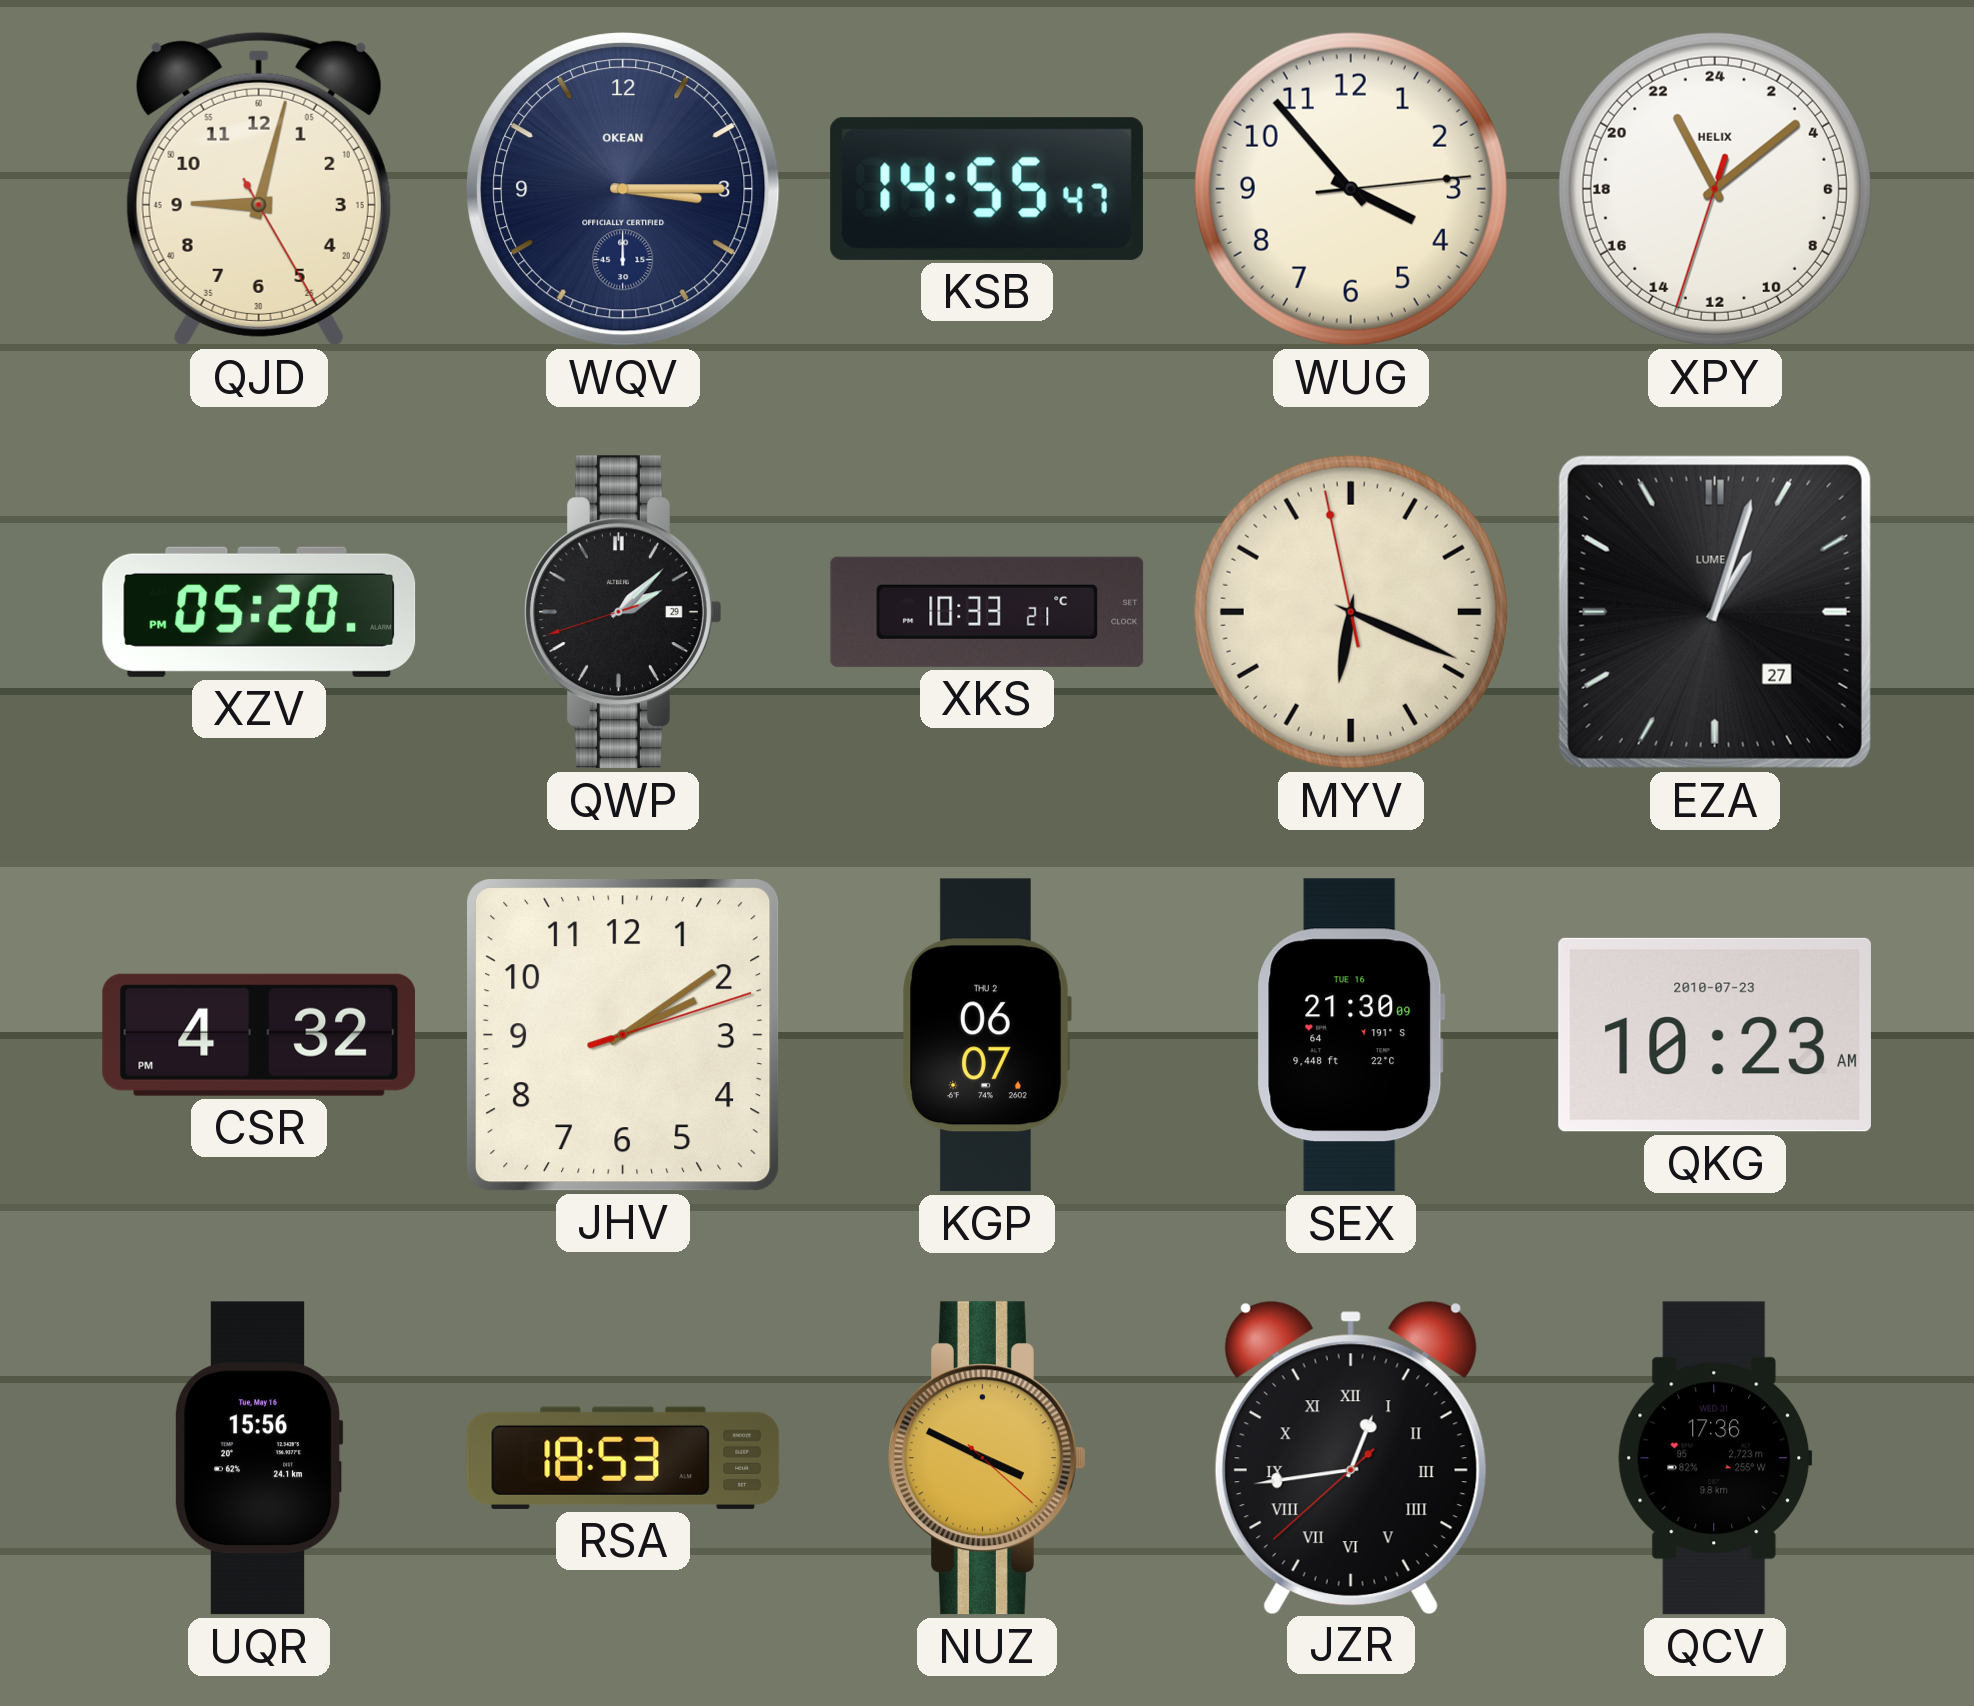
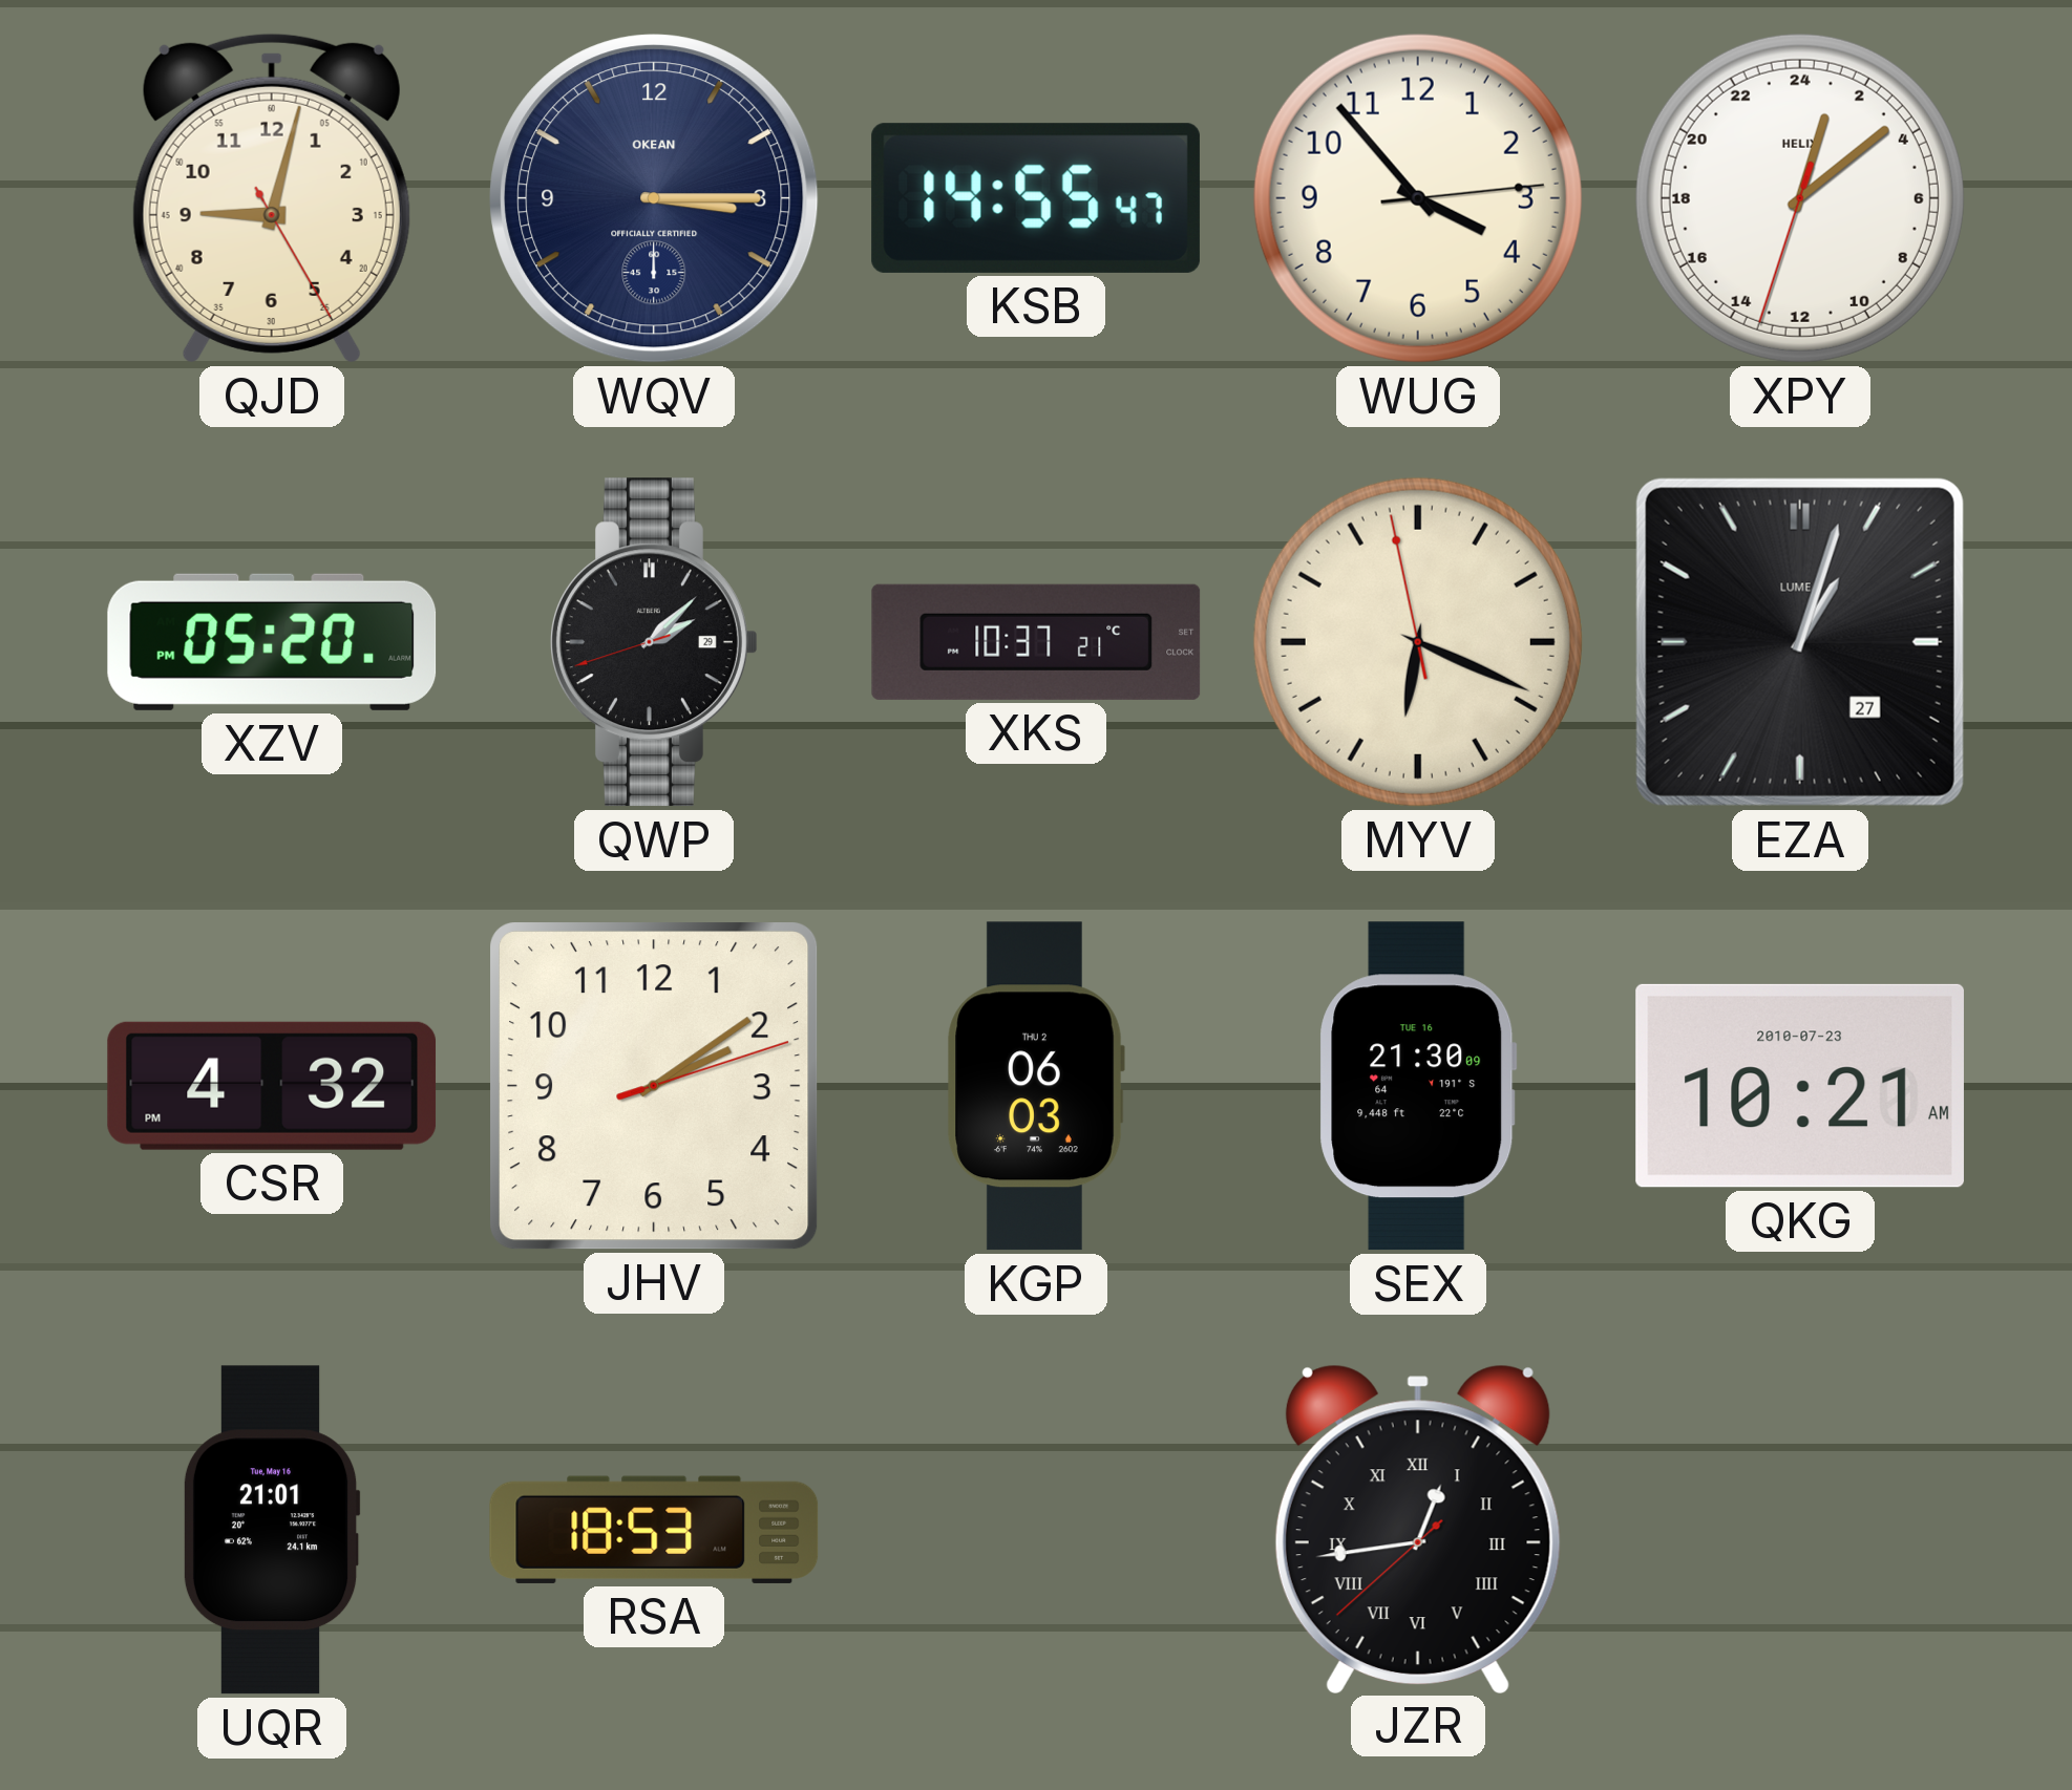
XPY: 22:08 -> 1:08
XKS: 10:33 -> 10:37
KGP: 06:07 -> 06:03
QKG: 10:23 -> 10:21
UQR: 15:56 -> 21:01
NUZ: 3:49 -> none
QCV: 17:36 -> none
